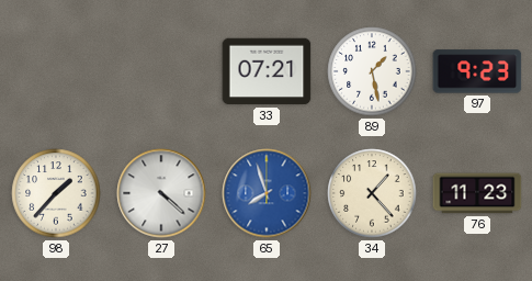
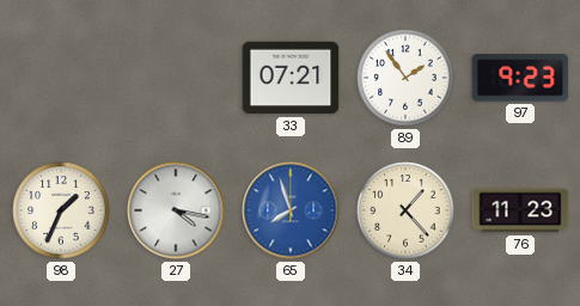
89: 1:28 -> 1:54
98: 1:37 -> 1:34
27: 4:22 -> 4:17
